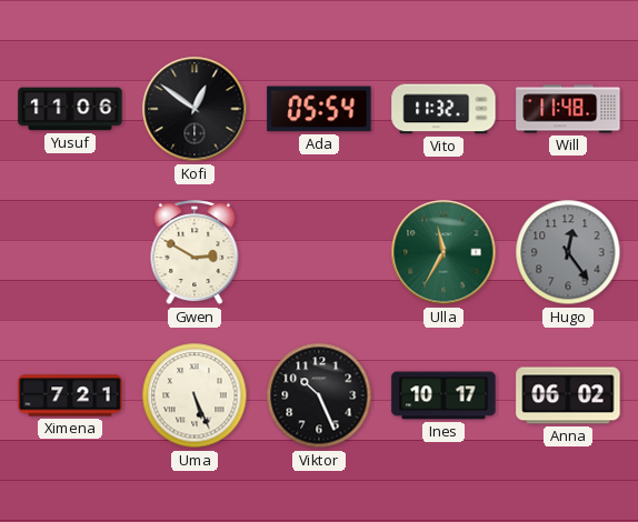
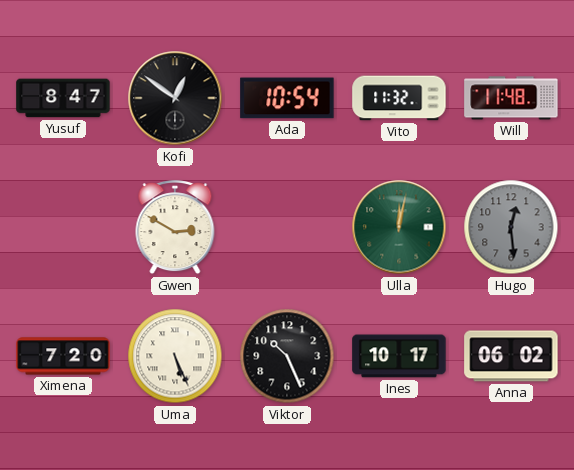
Yusuf: 11:06 -> 8:47
Ada: 05:54 -> 10:54
Ulla: 11:35 -> 12:02
Hugo: 12:24 -> 12:29
Ximena: 7:21 -> 7:20
